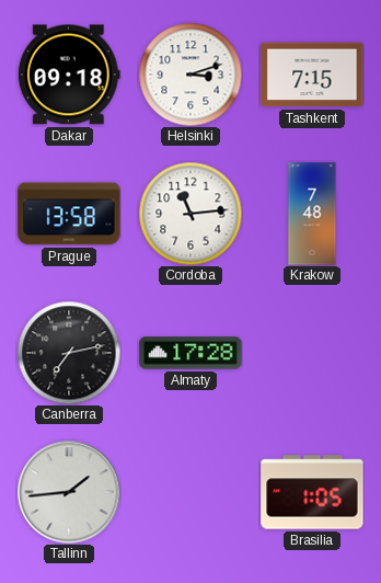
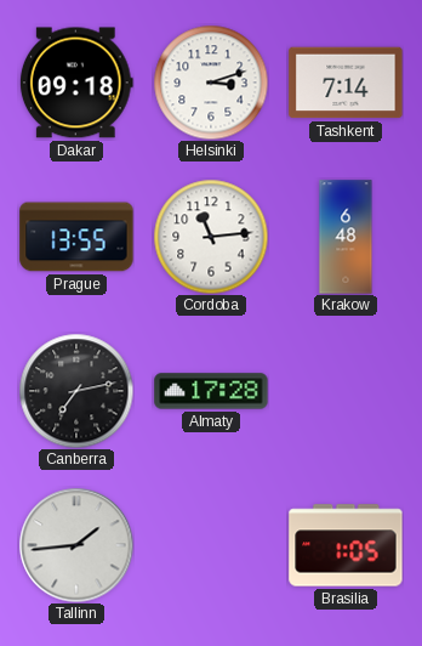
Tashkent: 7:15 -> 7:14
Prague: 13:58 -> 13:55
Krakow: 7:48 -> 6:48
